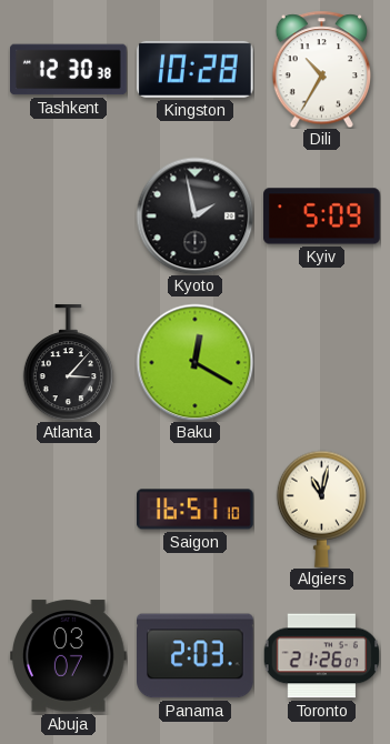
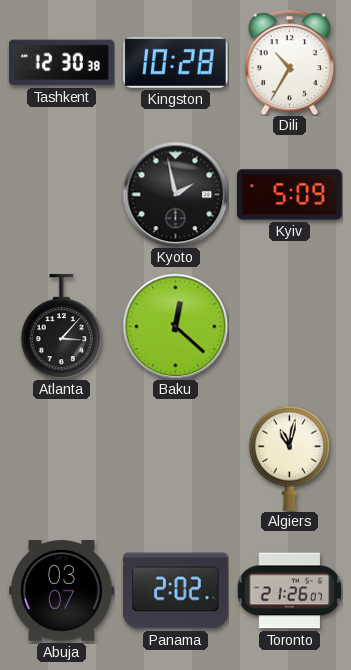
Baku: 12:20 -> 12:22
Saigon: 16:51 -> none
Panama: 2:03 -> 2:02
